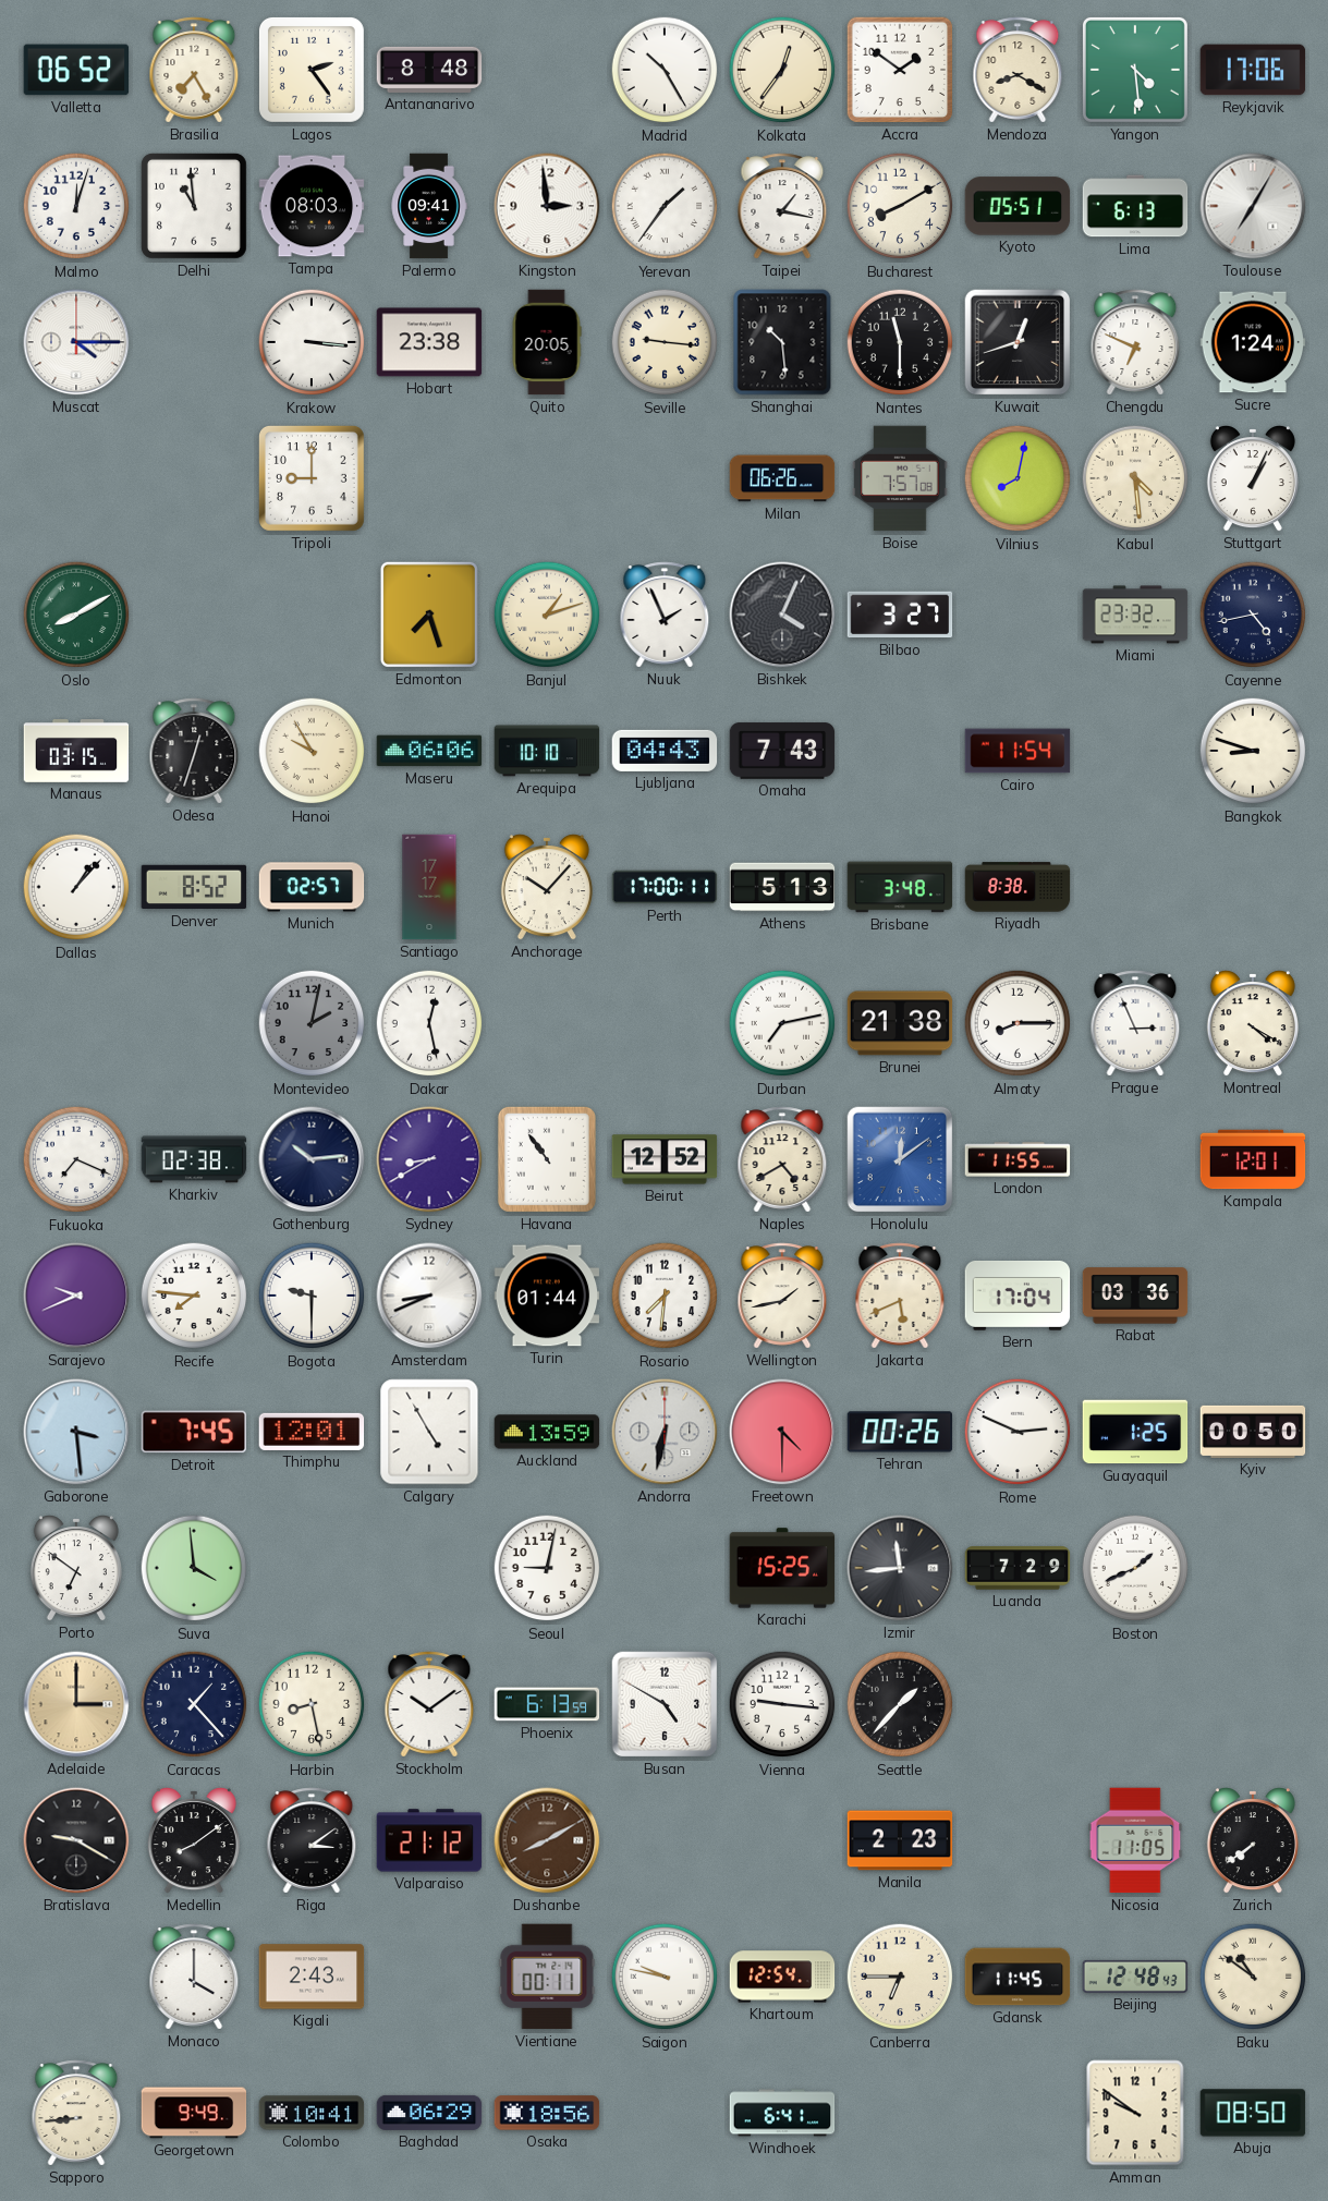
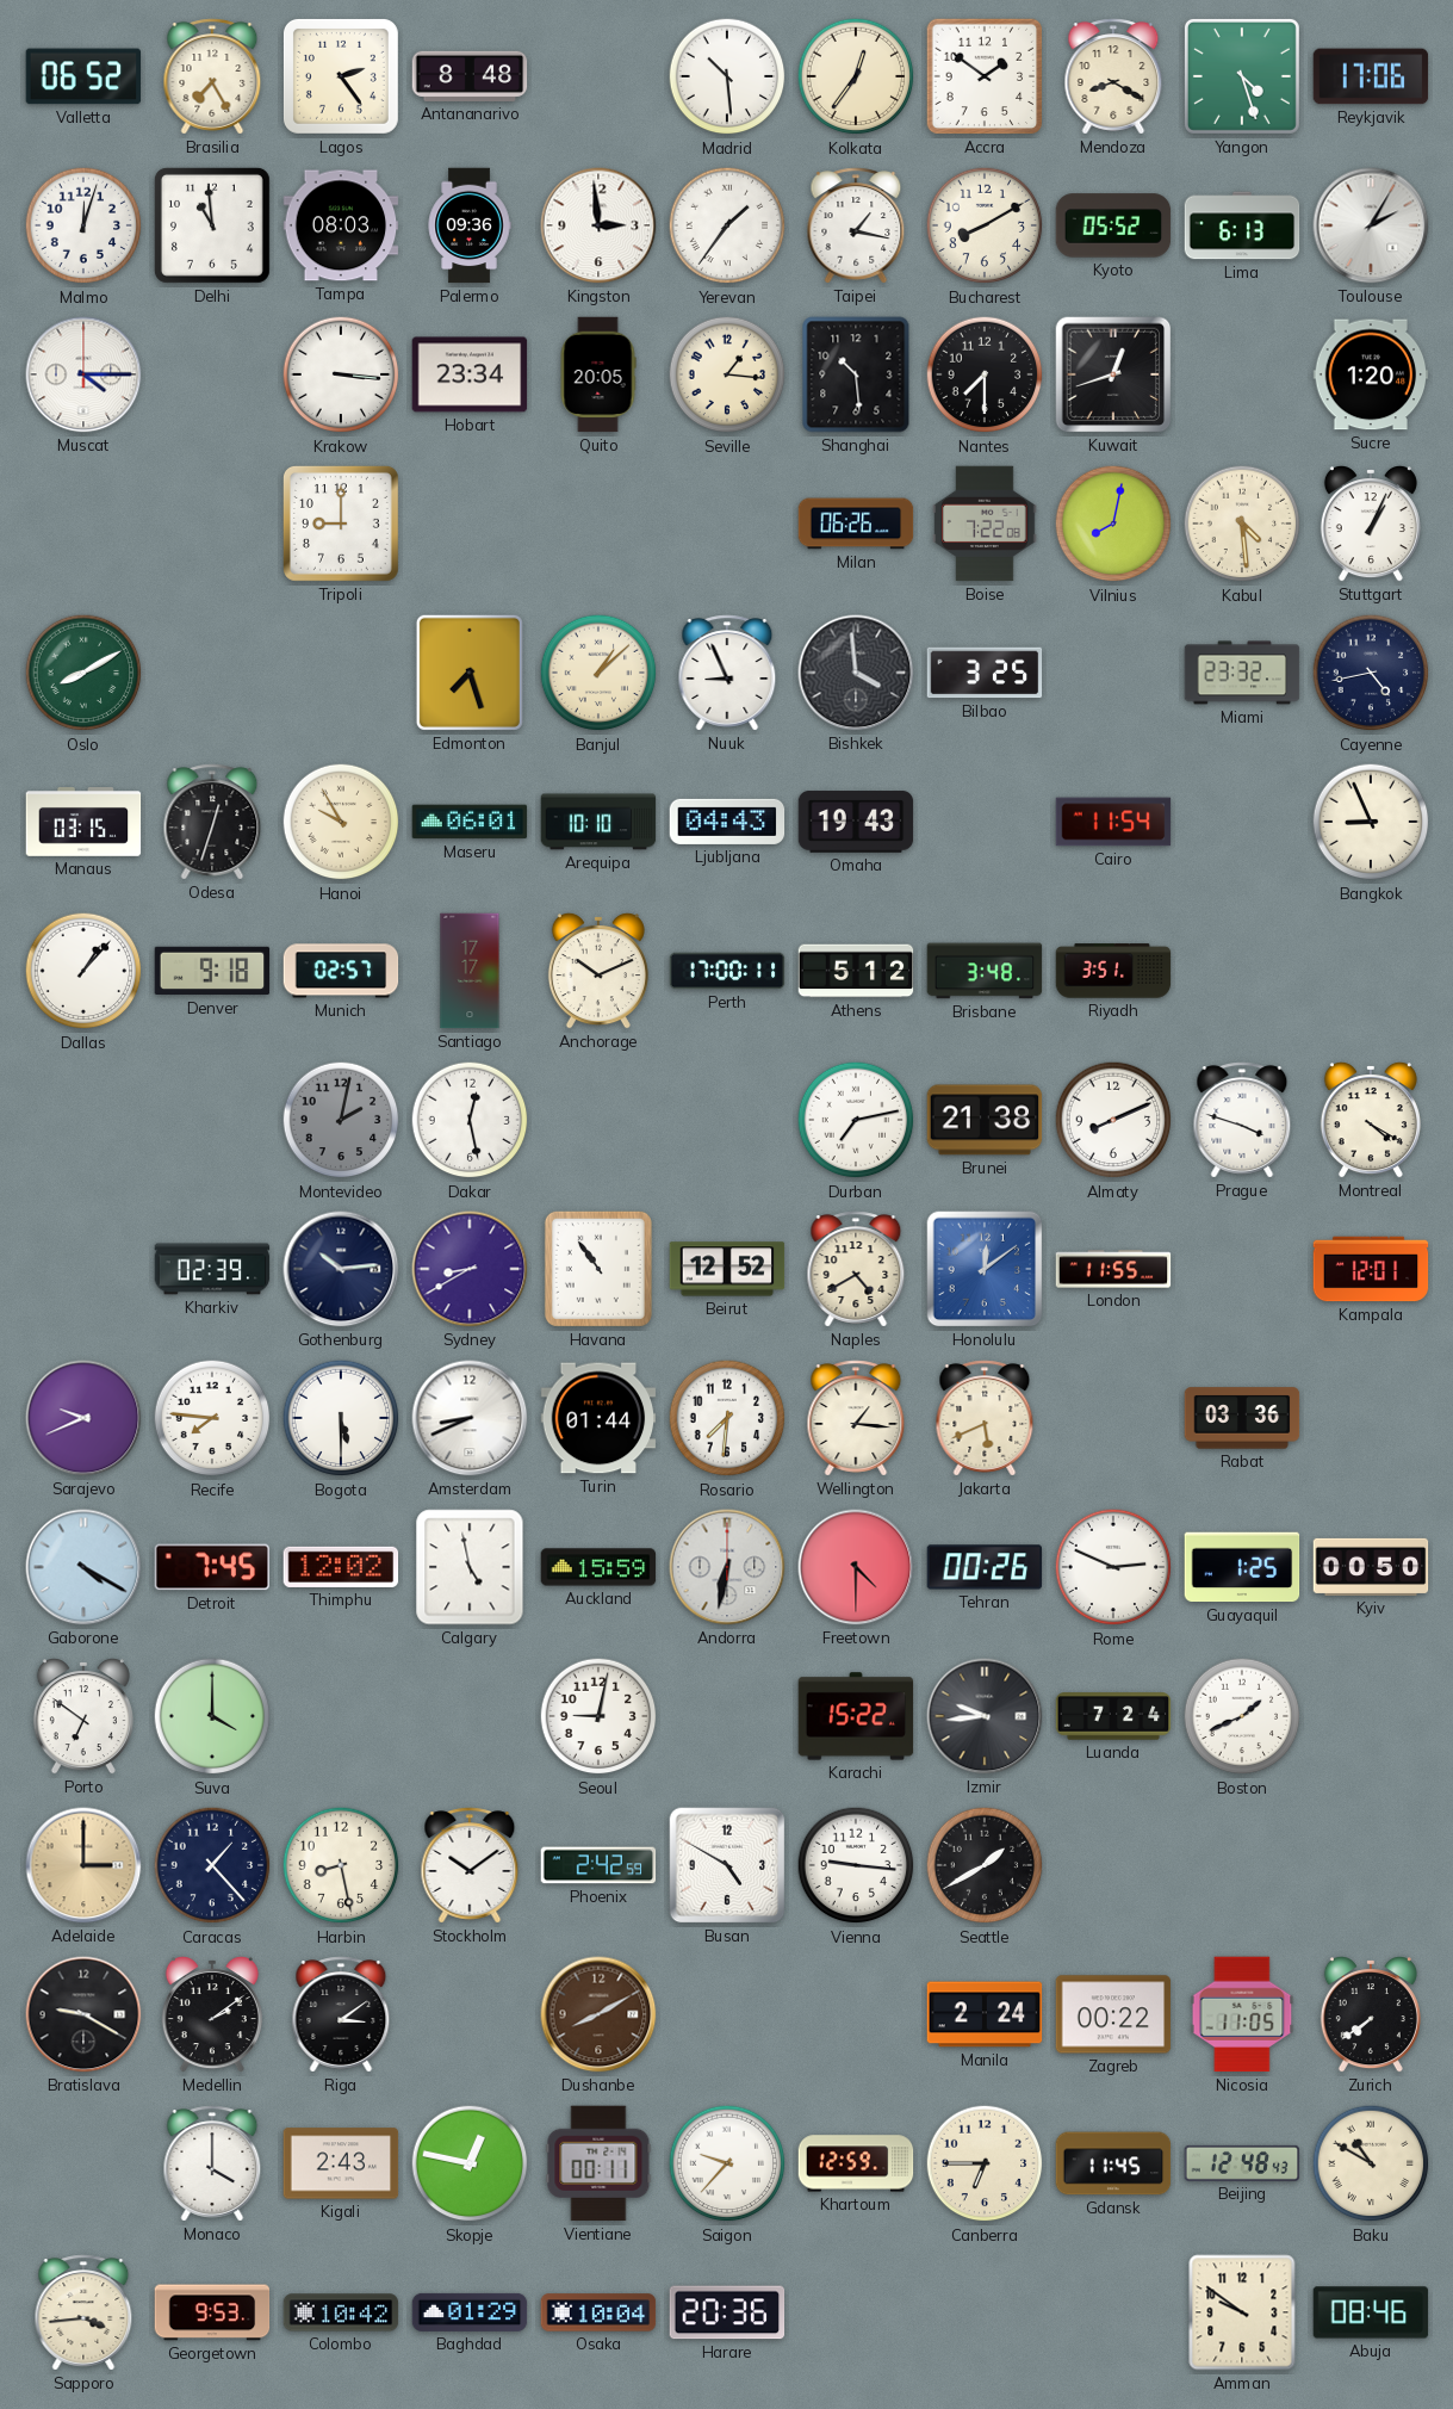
Madrid: 10:25 -> 10:29
Yangon: 4:29 -> 4:27
Palermo: 09:41 -> 09:36
Kyoto: 05:51 -> 05:52
Toulouse: 7:05 -> 2:05
Hobart: 23:38 -> 23:34
Seville: 9:16 -> 1:16
Nantes: 11:30 -> 7:30
Chengdu: 6:49 -> none
Sucre: 1:24 -> 1:20
Boise: 7:57 -> 7:22
Banjul: 1:12 -> 1:08
Nuuk: 1:56 -> 8:56
Bishkek: 4:04 -> 3:59
Bilbao: 3:27 -> 3:25
Maseru: 06:06 -> 06:01
Omaha: 7:43 -> 19:43
Bangkok: 8:48 -> 8:56
Denver: 8:52 -> 9:18
Anchorage: 10:07 -> 10:11
Athens: 5:13 -> 5:12
Riyadh: 8:38 -> 3:51
Almaty: 8:15 -> 8:11
Prague: 2:56 -> 3:48
Fukuoka: 7:19 -> none
Kharkiv: 02:38 -> 02:39
Bogota: 9:30 -> 5:30
Wellington: 1:43 -> 1:16
Bern: 17:04 -> none
Gaborone: 3:29 -> 4:20
Thimphu: 12:01 -> 12:02
Calgary: 4:55 -> 4:58
Auckland: 13:59 -> 15:59
Suva: 3:59 -> 4:00
Karachi: 15:25 -> 15:22
Izmir: 11:44 -> 9:44
Luanda: 7:29 -> 7:24
Phoenix: 6:13 -> 2:42
Seattle: 1:37 -> 1:40
Medellin: 8:09 -> 2:09
Valparaiso: 21:12 -> none
Manila: 2:23 -> 2:24
Zagreb: none -> 00:22
Skopje: none -> 12:47
Saigon: 9:47 -> 9:37
Khartoum: 12:54 -> 12:59
Baku: 10:51 -> 10:50
Sapporo: 8:44 -> 3:44
Georgetown: 9:49 -> 9:53
Colombo: 10:41 -> 10:42
Baghdad: 06:29 -> 01:29
Osaka: 18:56 -> 10:04
Harare: none -> 20:36
Windhoek: 6:41 -> none
Abuja: 08:50 -> 08:46
